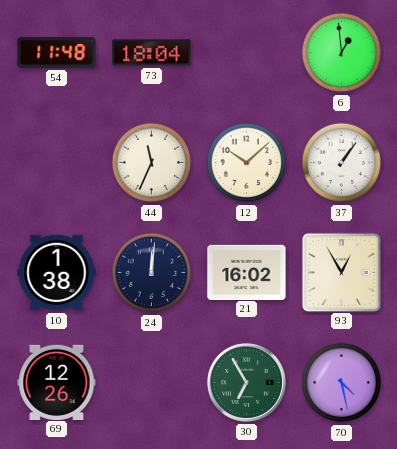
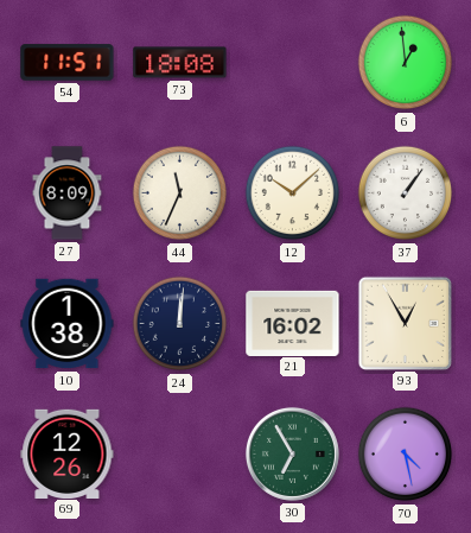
54: 11:48 -> 11:51
73: 18:04 -> 18:08
27: none -> 8:09
